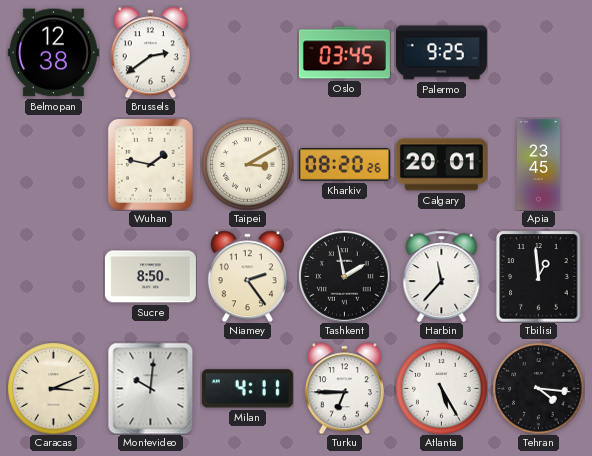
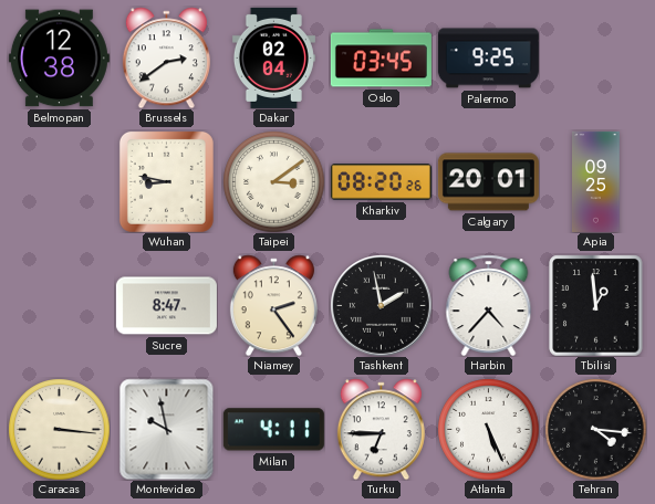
Dakar: none -> 02:04
Wuhan: 1:47 -> 8:47
Taipei: 3:10 -> 3:09
Apia: 23:45 -> 09:25
Sucre: 8:50 -> 8:47
Harbin: 11:37 -> 4:37
Caracas: 3:11 -> 3:16
Montevideo: 10:01 -> 9:58
Atlanta: 5:25 -> 5:26
